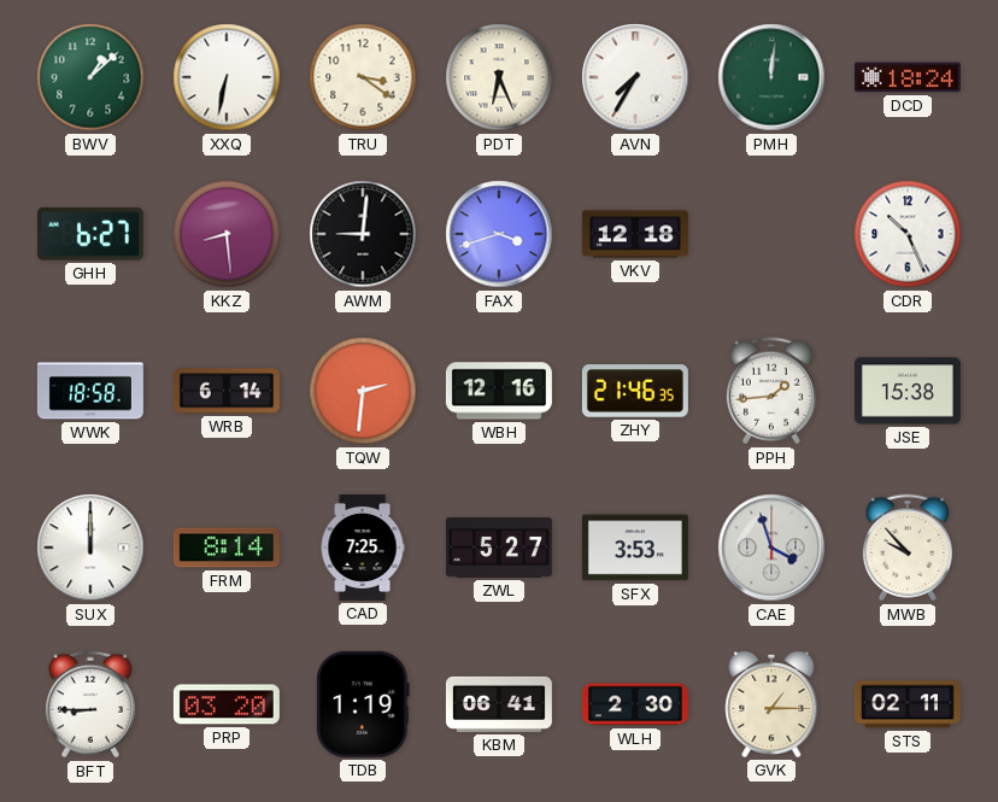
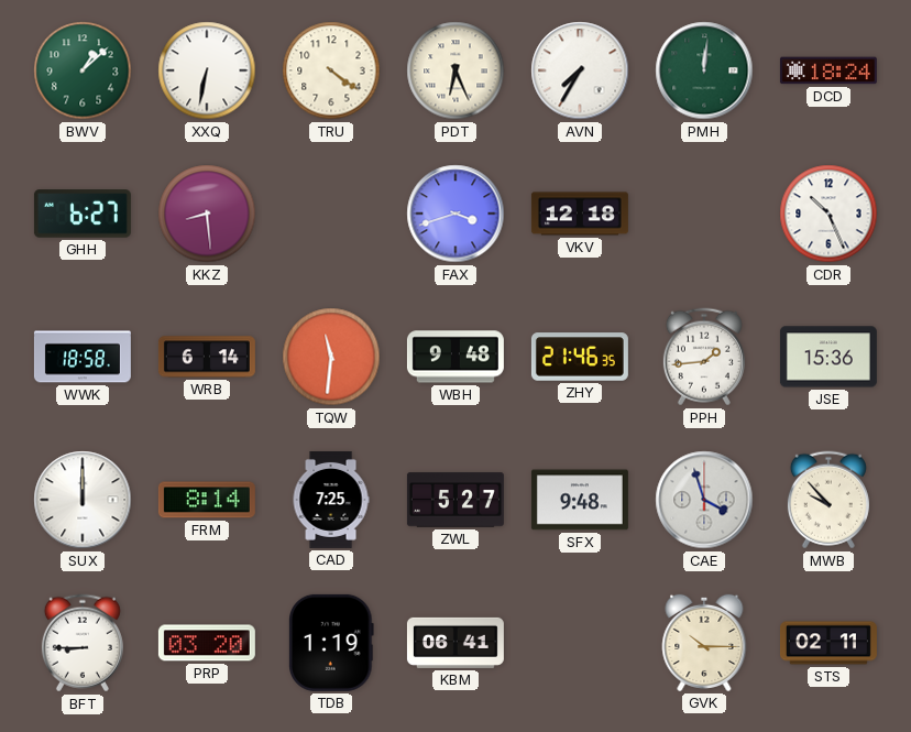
TRU: 3:21 -> 4:21
AWM: 9:01 -> none
TQW: 2:31 -> 11:31
WBH: 12:16 -> 9:48
JSE: 15:38 -> 15:36
SFX: 3:53 -> 9:48
WLH: 2:30 -> none
GVK: 1:15 -> 10:15
